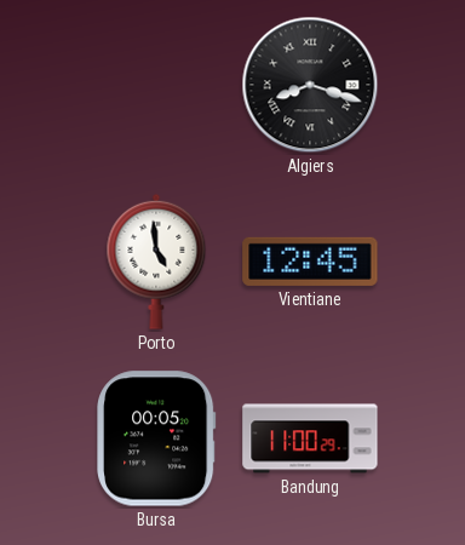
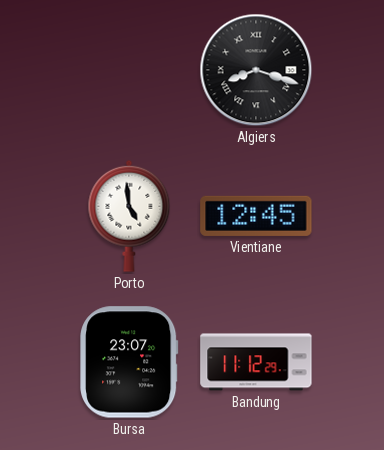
Bursa: 00:05 -> 23:07
Bandung: 11:00 -> 11:12
